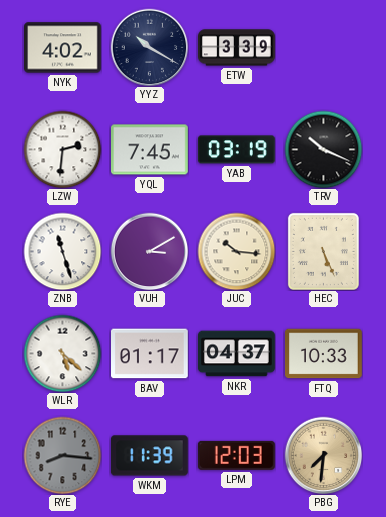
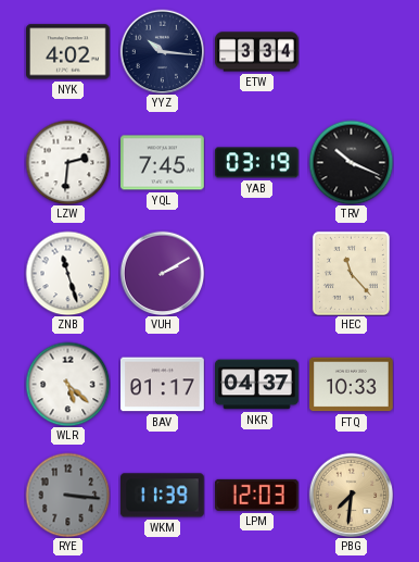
YYZ: 10:20 -> 10:16
ETW: 3:39 -> 3:34
VUH: 3:10 -> 2:10
JUC: 10:16 -> none
HEC: 5:26 -> 11:23
RYE: 8:16 -> 3:16
